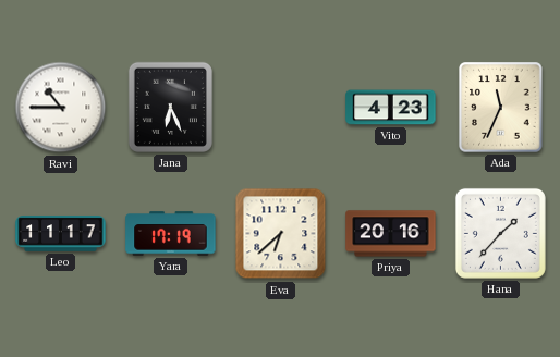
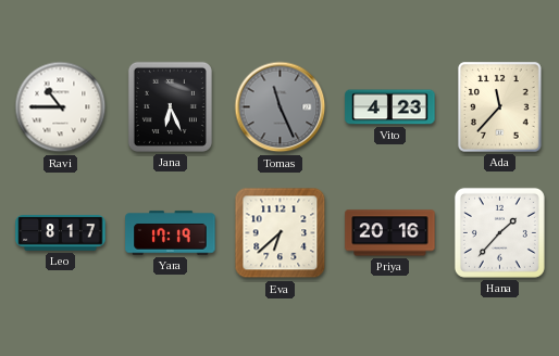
Tomas: none -> 11:26
Ada: 11:34 -> 11:37
Leo: 11:17 -> 8:17
